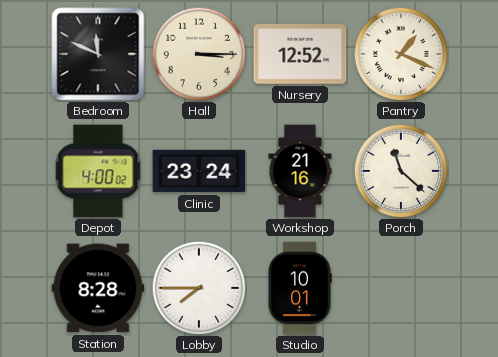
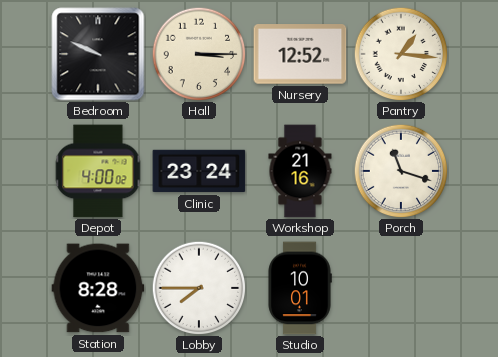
Bedroom: 11:49 -> 9:49
Pantry: 1:19 -> 1:16
Porch: 11:22 -> 11:18
